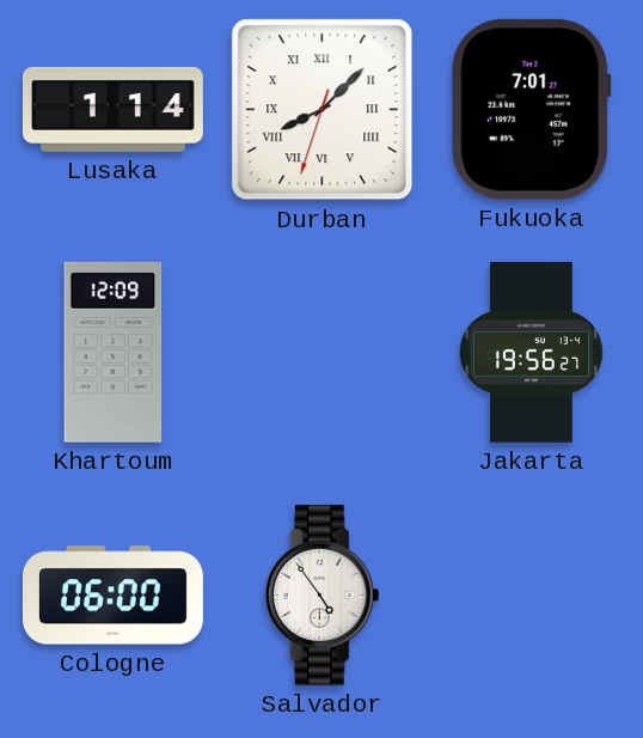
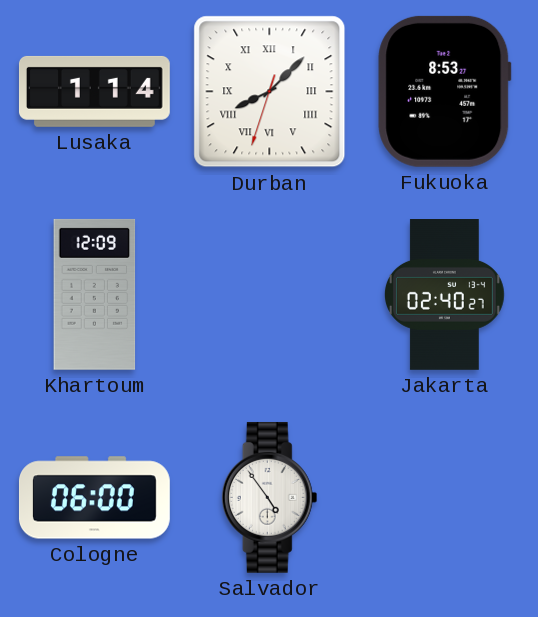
Fukuoka: 7:01 -> 8:53
Jakarta: 19:56 -> 02:40
